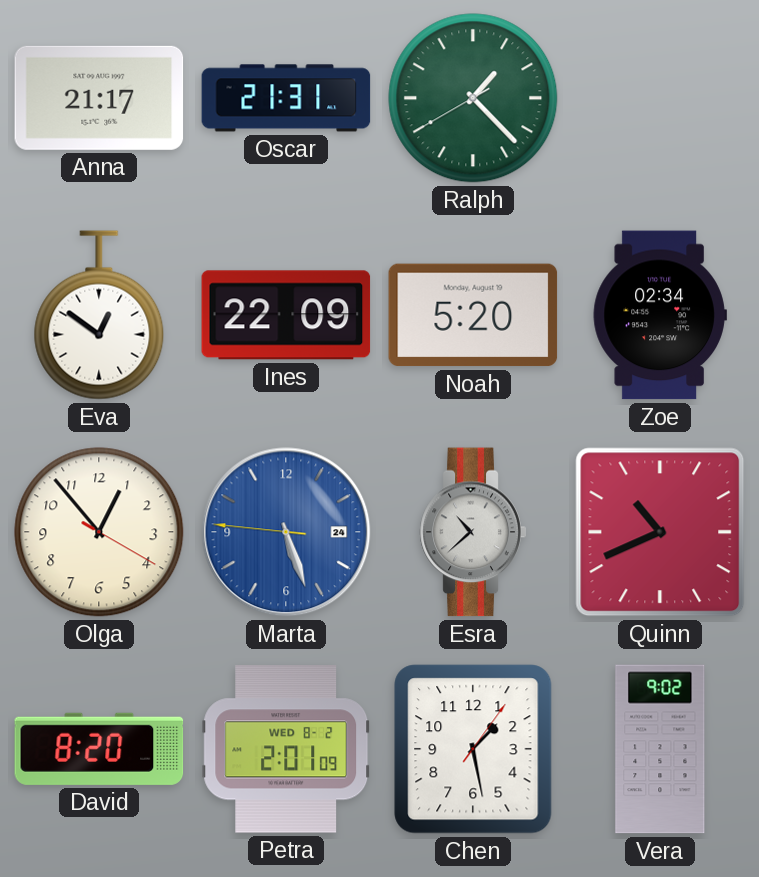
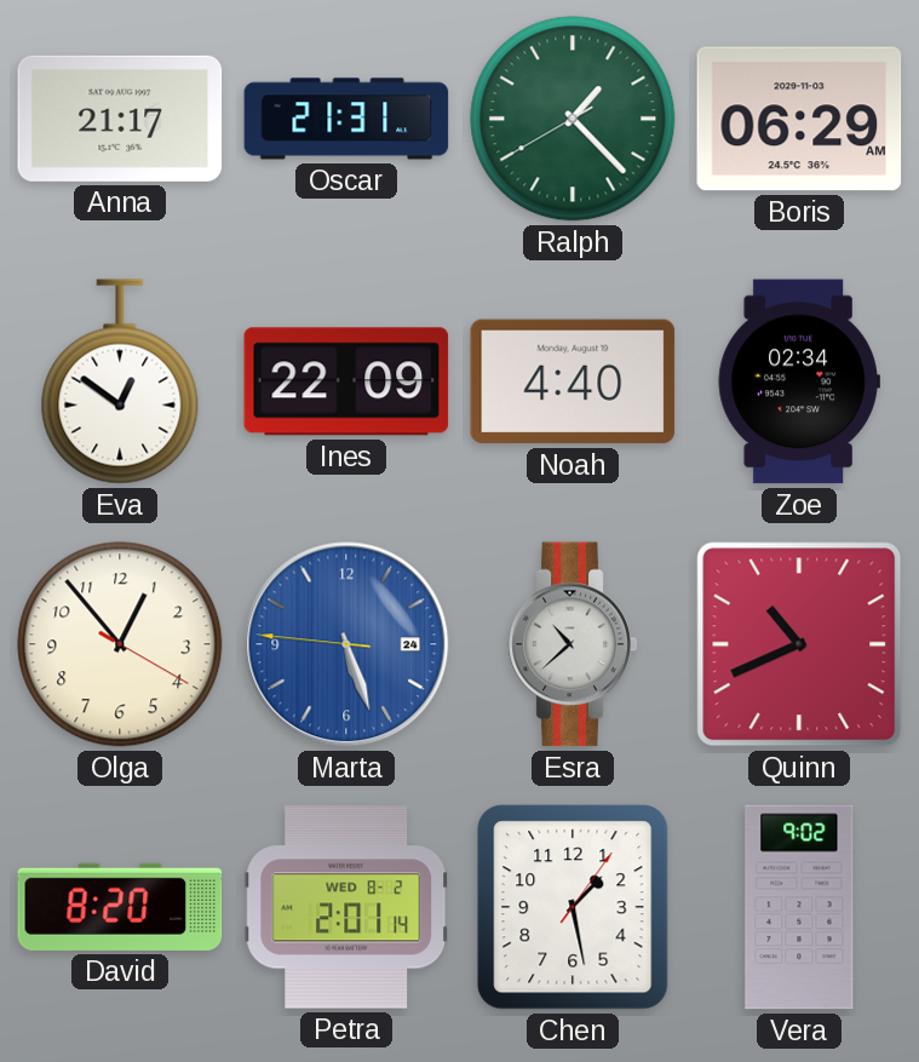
Boris: none -> 06:29
Noah: 5:20 -> 4:40
Petra: 2:01:09 -> 2:01:14
